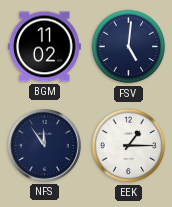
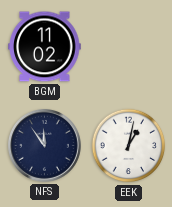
FSV: 5:01 -> none
EEK: 1:15 -> 1:02
